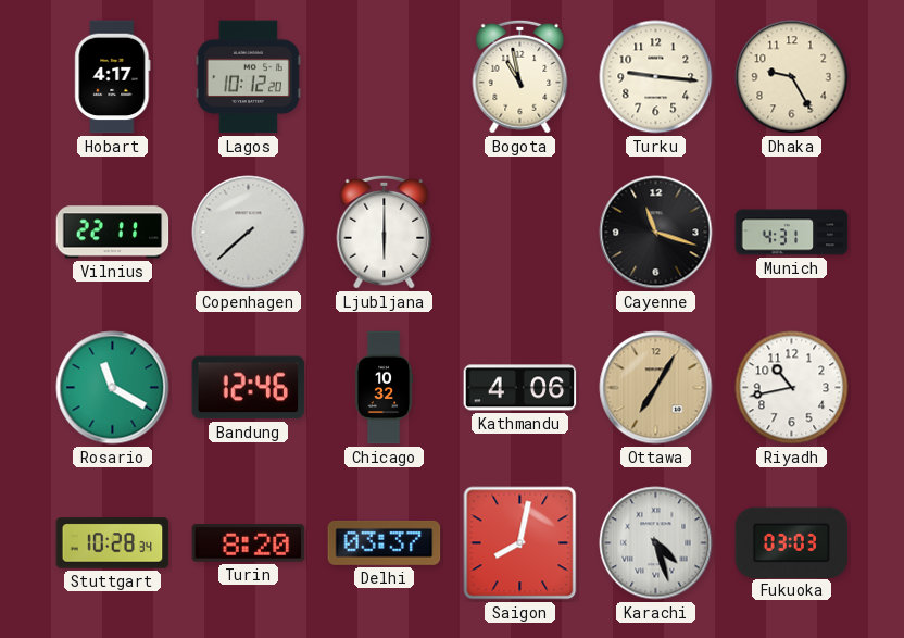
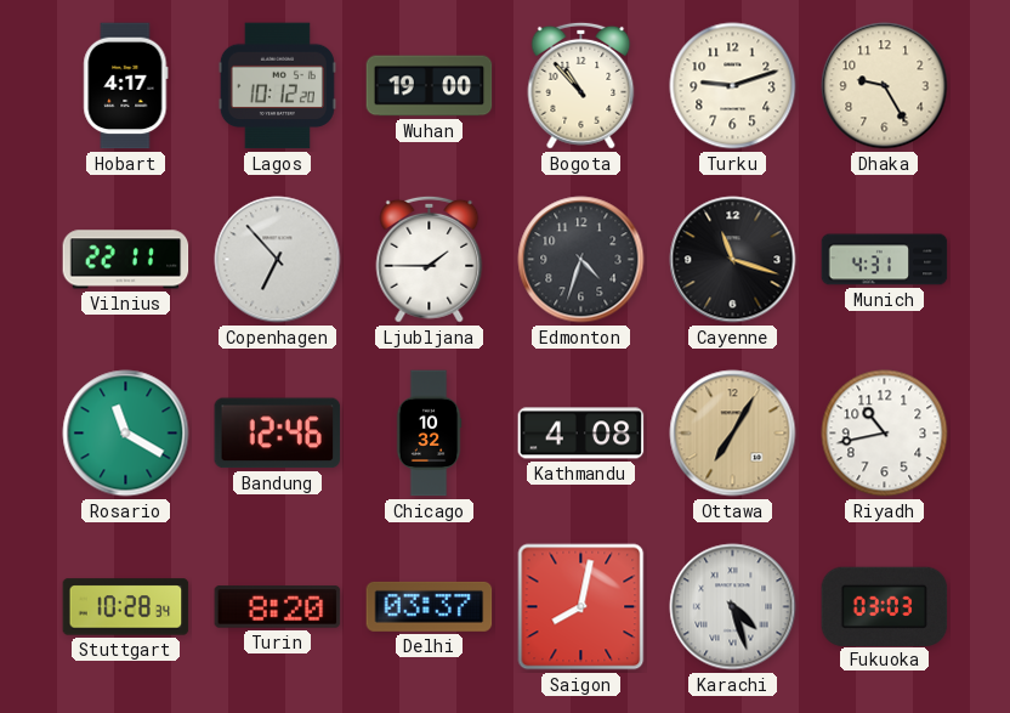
Wuhan: none -> 19:00
Bogota: 10:58 -> 10:53
Turku: 9:16 -> 9:12
Copenhagen: 7:38 -> 6:53
Ljubljana: 6:00 -> 1:45
Edmonton: none -> 4:33
Kathmandu: 4:06 -> 4:08
